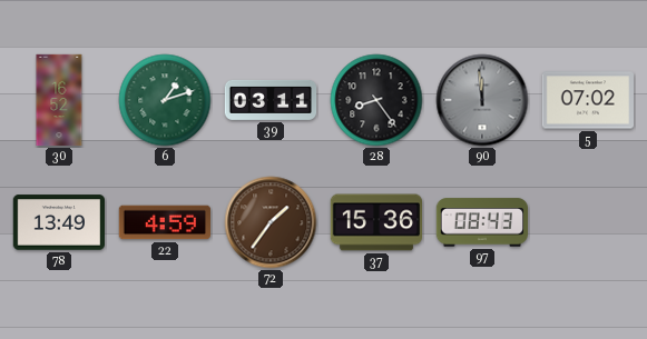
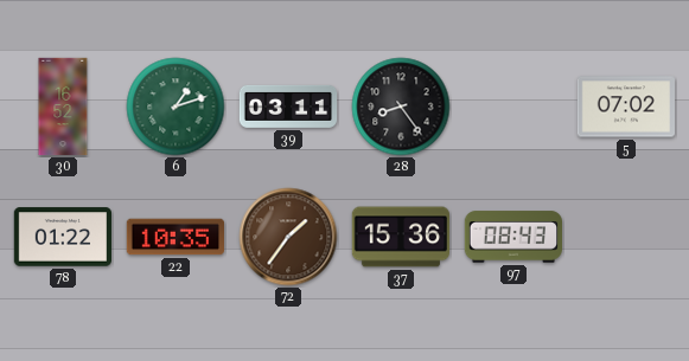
90: 11:59 -> none
78: 13:49 -> 01:22
22: 4:59 -> 10:35
